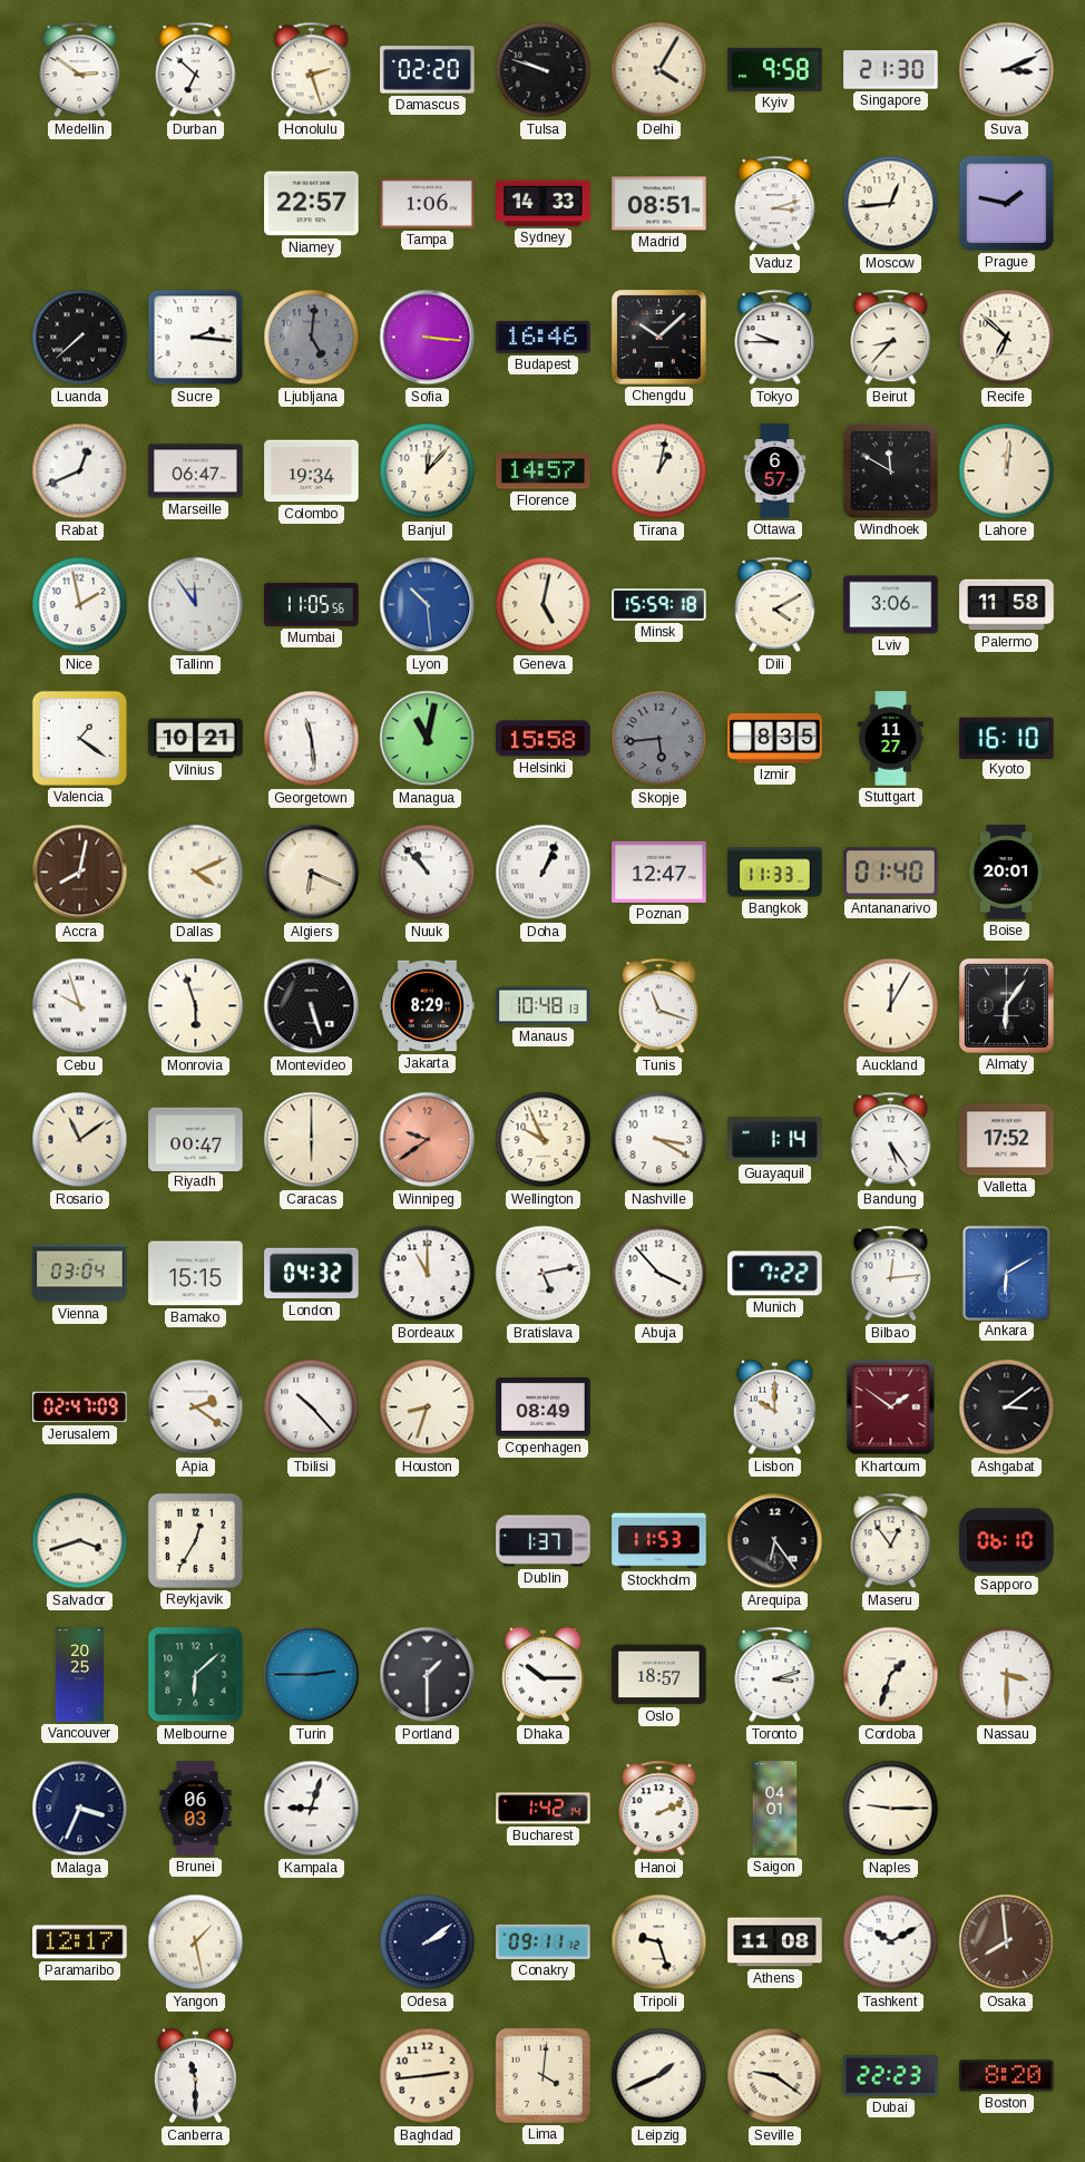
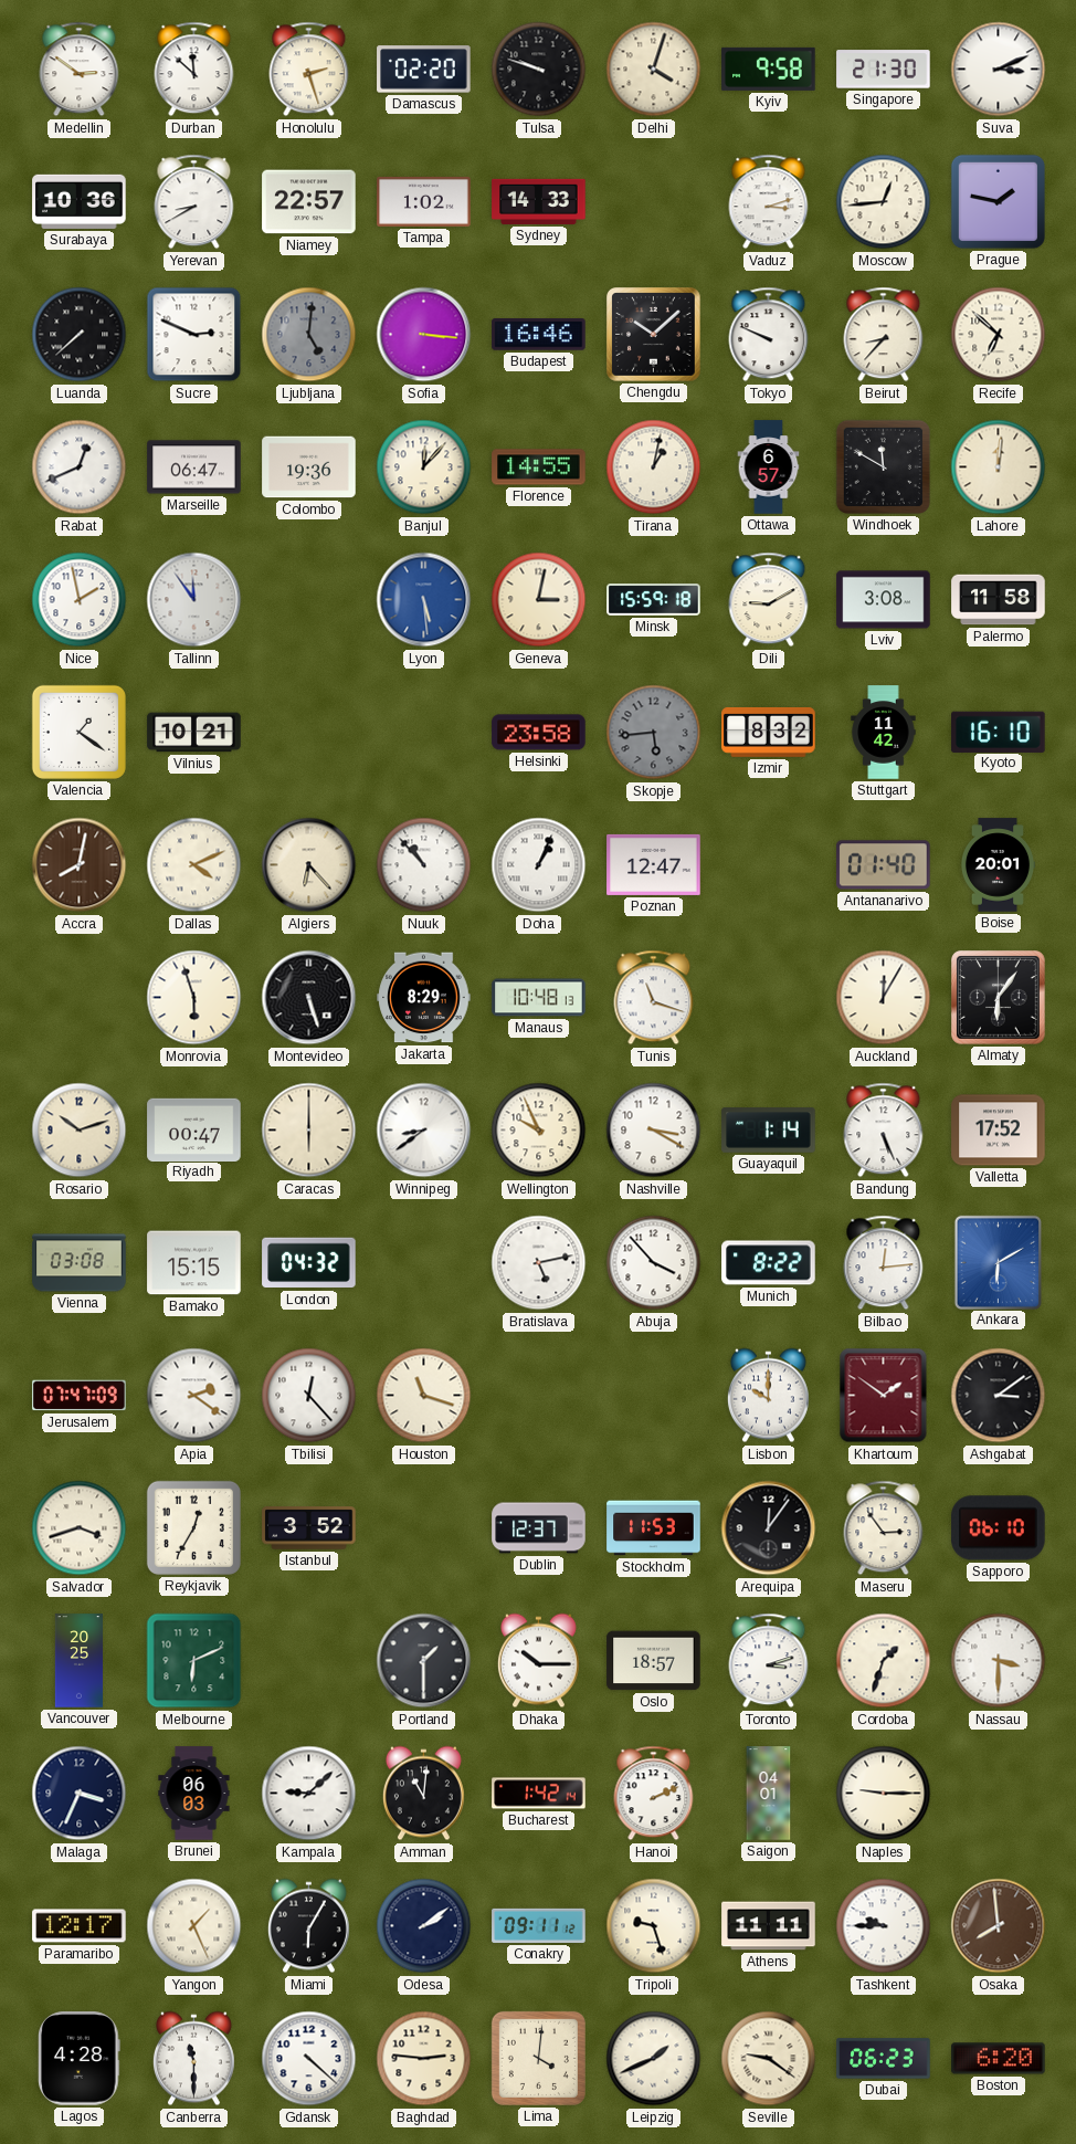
Durban: 6:52 -> 11:52
Delhi: 4:05 -> 4:03
Surabaya: none -> 10:36
Yerevan: none -> 8:40
Tampa: 1:06 -> 1:02
Madrid: 08:51 -> none
Sucre: 2:16 -> 2:49
Tokyo: 9:45 -> 9:49
Colombo: 19:34 -> 19:36
Florence: 14:57 -> 14:55
Mumbai: 11:05 -> none
Lyon: 10:29 -> 5:29
Geneva: 5:02 -> 3:02
Dili: 4:10 -> 9:10
Lviv: 3:06 -> 3:08
Georgetown: 11:29 -> none
Managua: 11:02 -> none
Helsinki: 15:58 -> 23:58
Izmir: 8:35 -> 8:32
Stuttgart: 11:27 -> 11:42
Algiers: 6:19 -> 6:23
Bangkok: 11:33 -> none
Cebu: 9:57 -> none
Rosario: 11:09 -> 10:12
Winnipeg: 9:39 -> 8:39
Winnipeg dial: salmon -> white
Bandung: 5:24 -> 5:26
Vienna: 03:04 -> 03:08
Bordeaux: 11:00 -> none
Munich: 7:22 -> 8:22
Jerusalem: 02:47 -> 07:47
Tbilisi: 10:23 -> 12:23
Houston: 8:33 -> 11:18
Copenhagen: 08:49 -> none
Istanbul: none -> 3:52
Dublin: 1:37 -> 12:37
Arequipa: 6:24 -> 12:06
Maseru: 12:54 -> 2:54
Melbourne: 6:08 -> 6:11
Turin: 2:45 -> none
Kampala: 9:03 -> 9:08
Amman: none -> 11:01
Yangon: 1:28 -> 1:26
Miami: none -> 6:05
Athens: 11:08 -> 11:11
Tashkent: 10:10 -> 9:45
Lagos: none -> 4:28
Gdansk: none -> 4:22
Baghdad: 2:44 -> 2:46
Dubai: 22:23 -> 06:23
Boston: 8:20 -> 6:20
